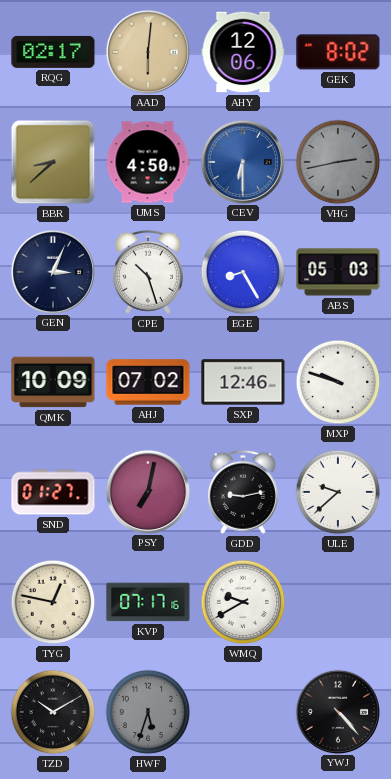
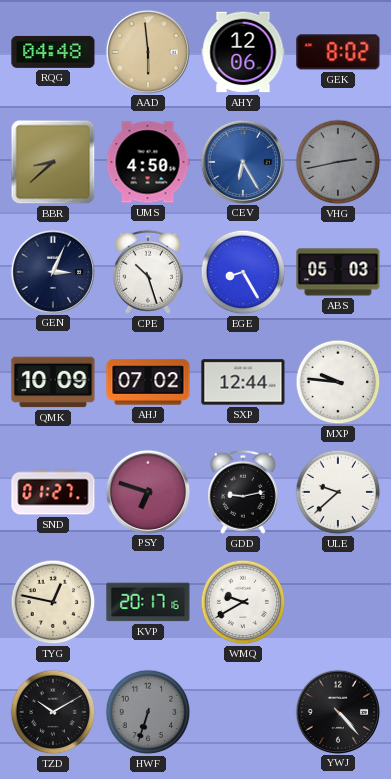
RQG: 02:17 -> 04:48
AAD: 6:01 -> 5:59
CEV: 6:30 -> 6:25
SXP: 12:46 -> 12:44
MXP: 9:48 -> 9:46
PSY: 7:02 -> 6:48
KVP: 07:17 -> 20:17
HWF: 5:33 -> 6:33
